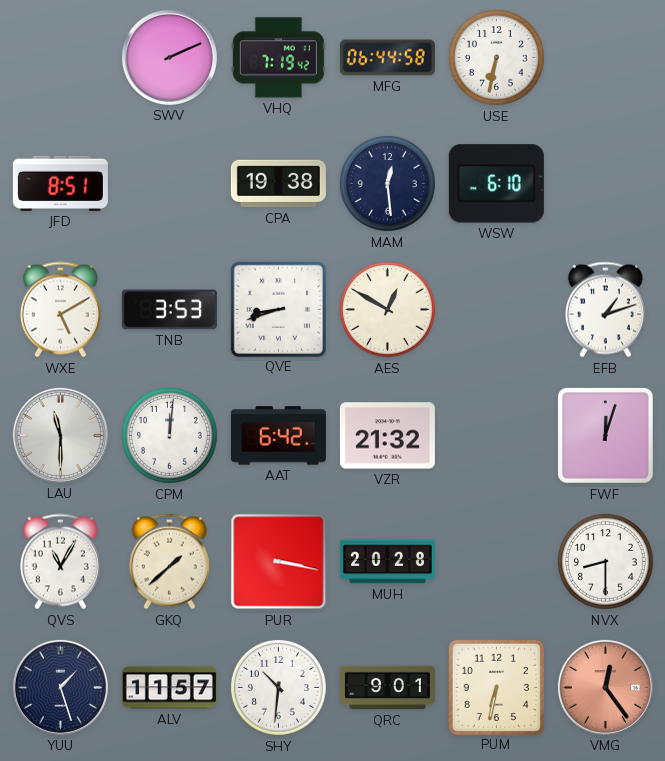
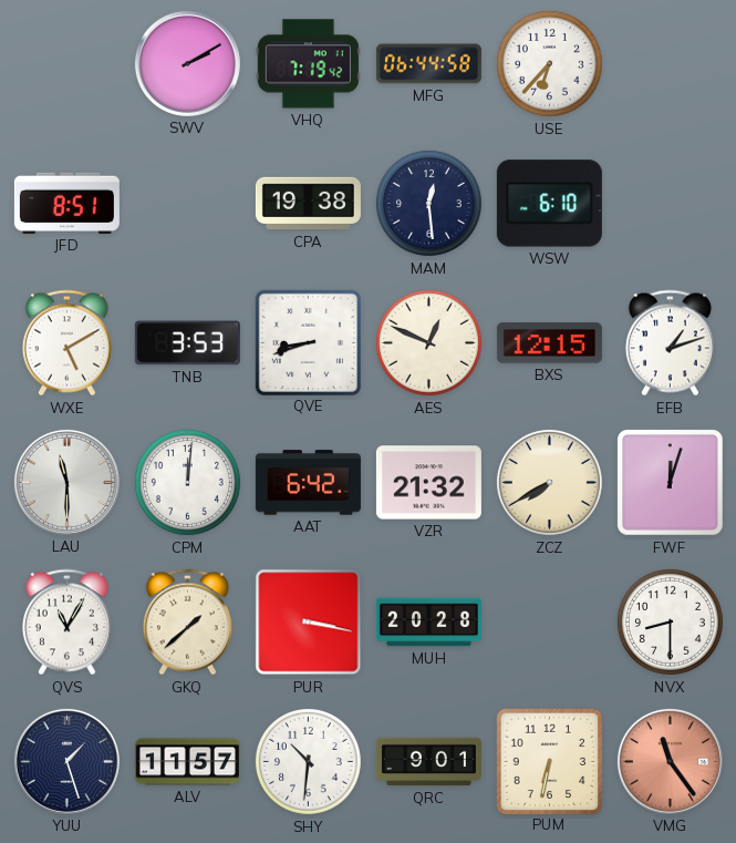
SWV: 2:11 -> 2:10
USE: 6:32 -> 6:37
AES: 12:50 -> 12:49
BXS: none -> 12:15
ZCZ: none -> 7:40
VMG: 12:24 -> 11:24
